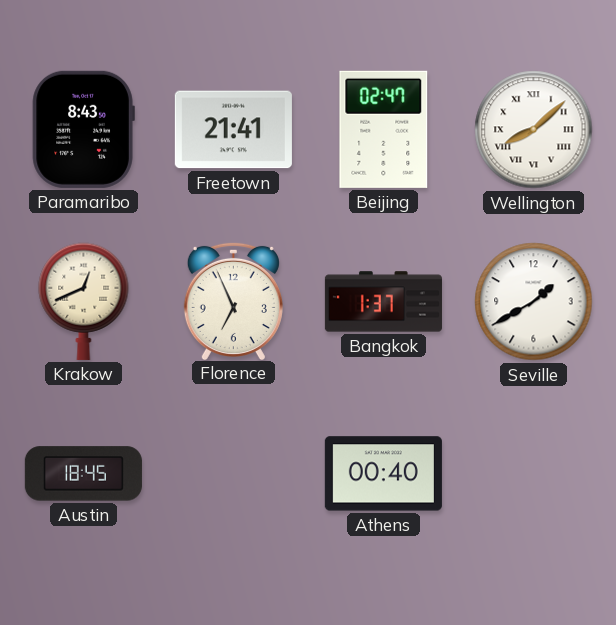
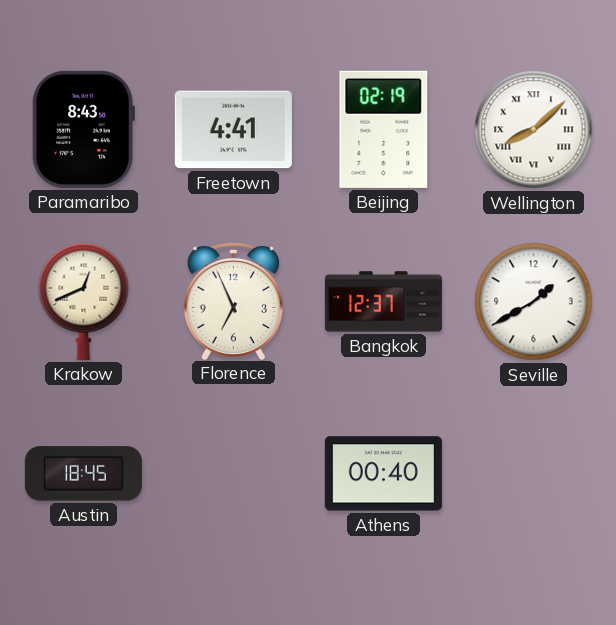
Freetown: 21:41 -> 4:41
Beijing: 02:47 -> 02:19
Bangkok: 1:37 -> 12:37
